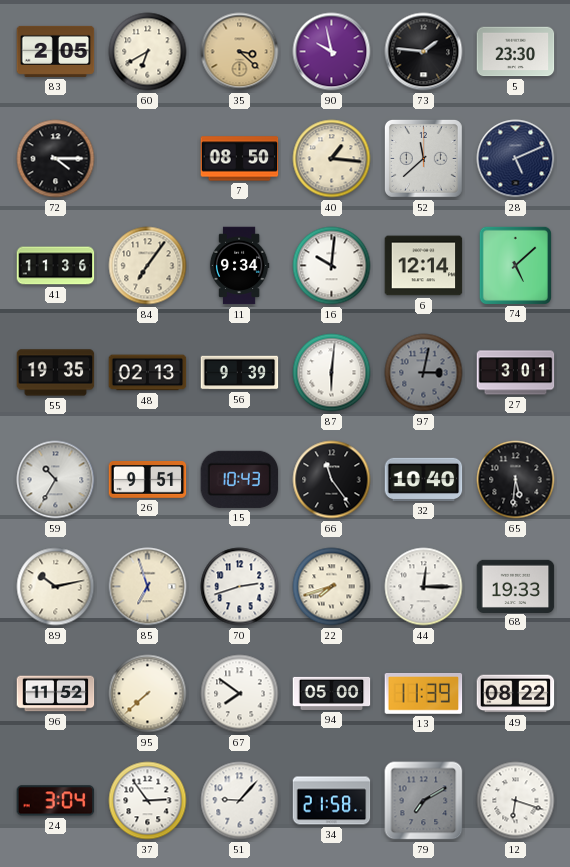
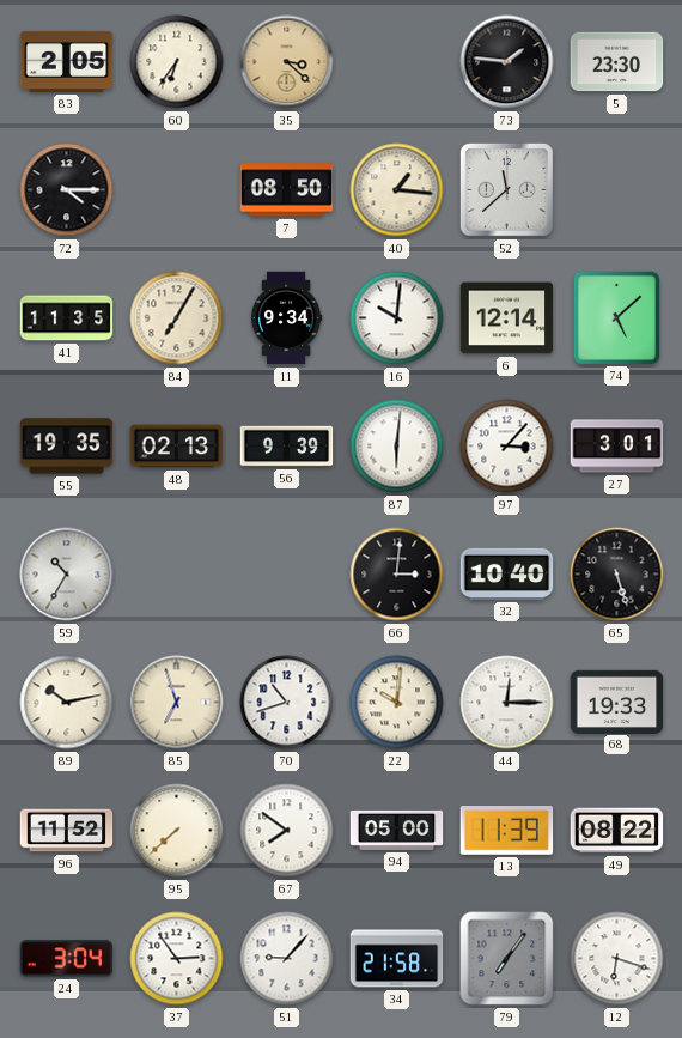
60: 6:40 -> 6:36
90: 9:58 -> none
28: 5:11 -> none
41: 11:36 -> 11:35
84: 7:06 -> 7:05
97: 3:02 -> 3:07
97 dial: grey -> white
26: 9:51 -> none
15: 10:43 -> none
66: 11:24 -> 3:01
65: 5:31 -> 5:27
70: 2:42 -> 10:42
22: 7:42 -> 10:01
79: 7:10 -> 7:06
